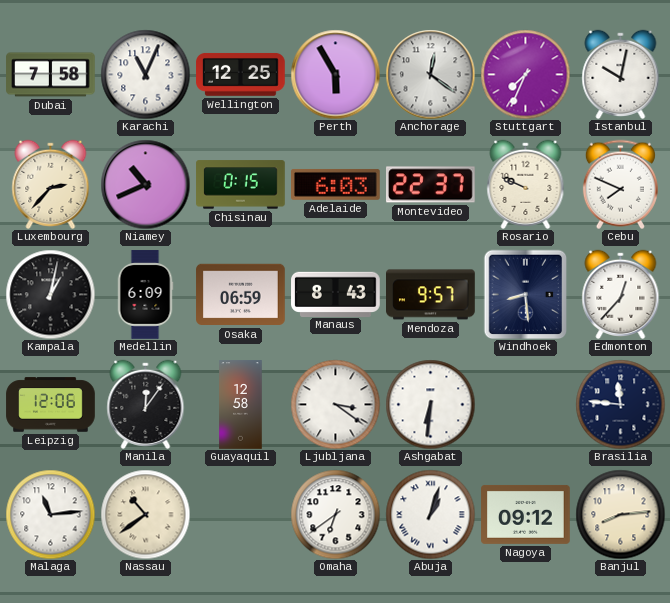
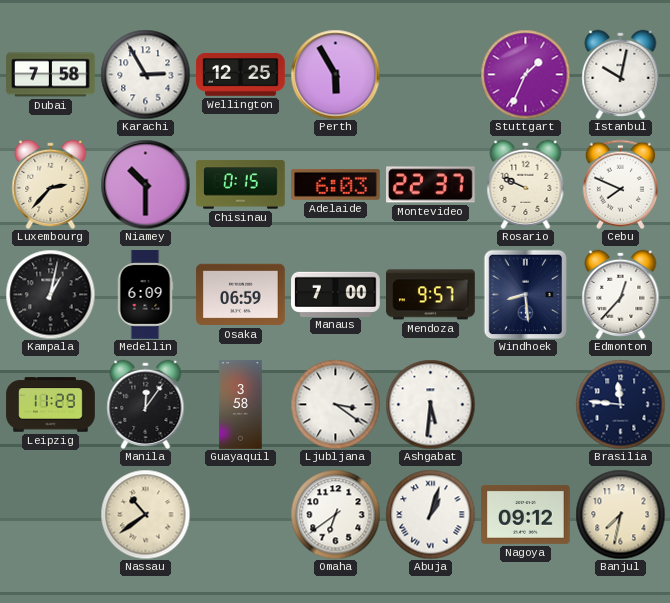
Karachi: 11:04 -> 2:55
Anchorage: 12:21 -> none
Stuttgart: 7:34 -> 1:34
Niamey: 10:41 -> 10:30
Manaus: 8:43 -> 7:00
Leipzig: 12:06 -> 11:29
Guayaquil: 12:58 -> 3:58
Ashgabat: 6:31 -> 5:31
Malaga: 11:14 -> none
Banjul: 8:14 -> 7:32
